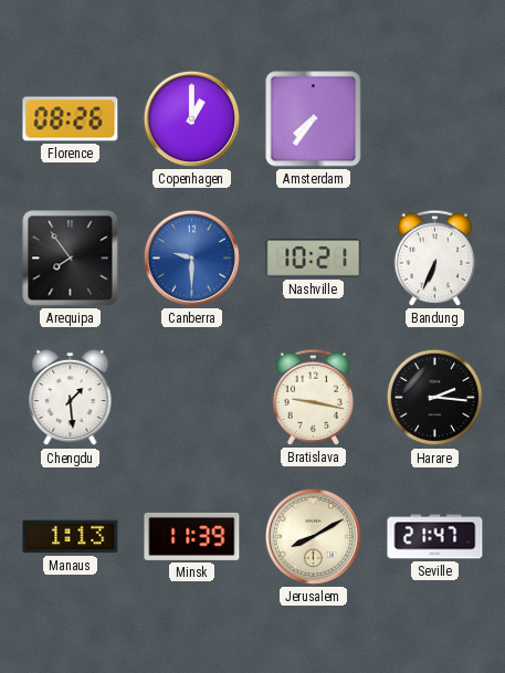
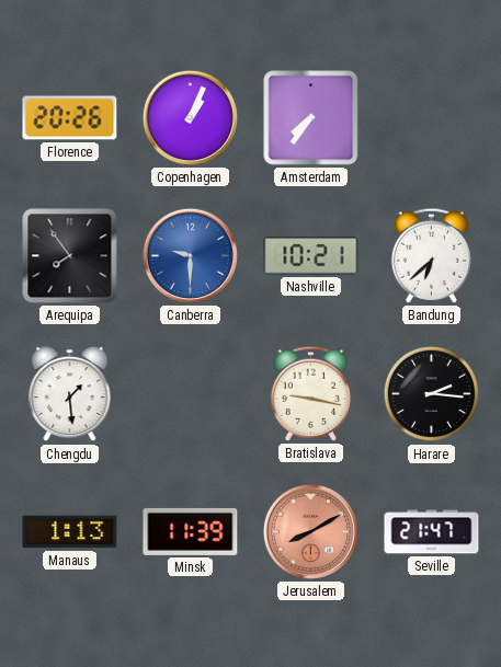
Florence: 08:26 -> 20:26
Copenhagen: 1:00 -> 1:04
Bandung: 6:34 -> 6:38
Jerusalem dial: cream -> salmon
